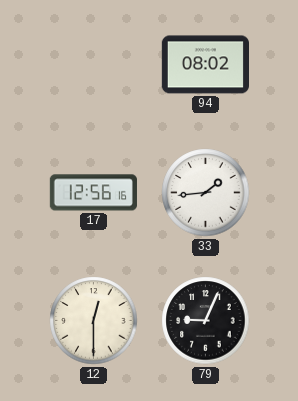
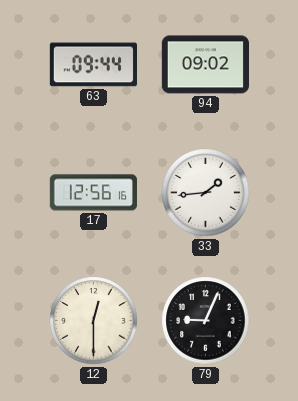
63: none -> 09:44
94: 08:02 -> 09:02
